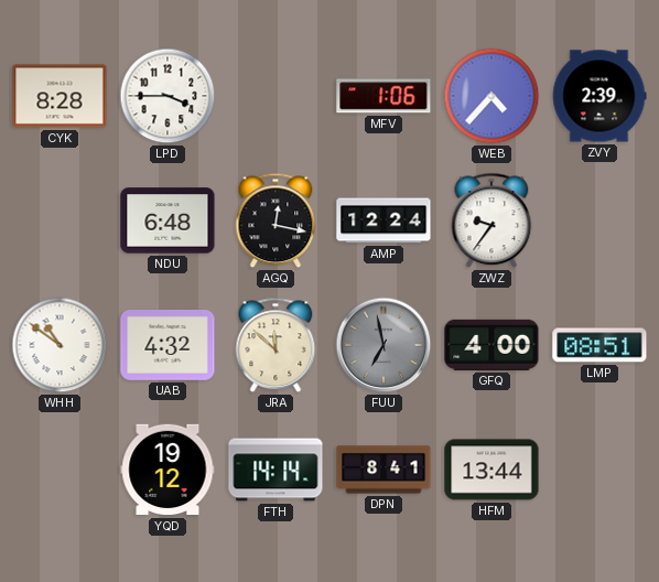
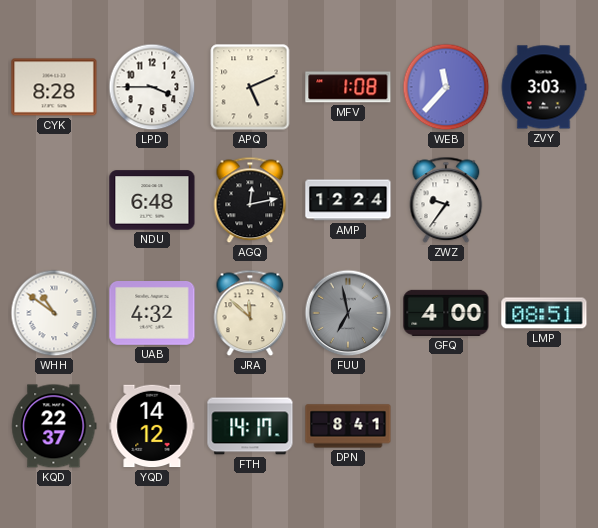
APQ: none -> 5:11
MFV: 1:06 -> 1:08
WEB: 4:37 -> 11:37
ZVY: 2:39 -> 3:03
AGQ: 12:17 -> 12:13
KQD: none -> 22:37
YQD: 19:12 -> 14:12
FTH: 14:14 -> 14:17
HFM: 13:44 -> none
